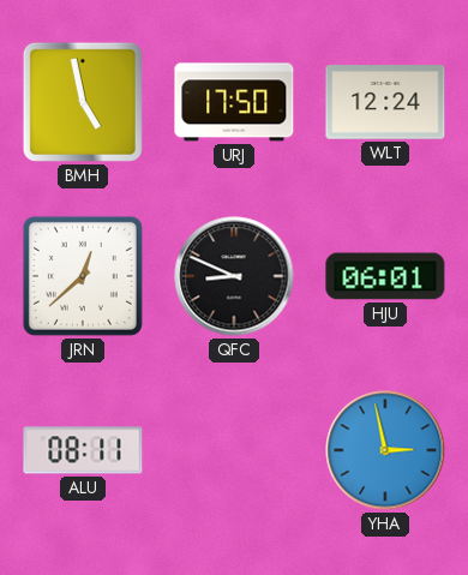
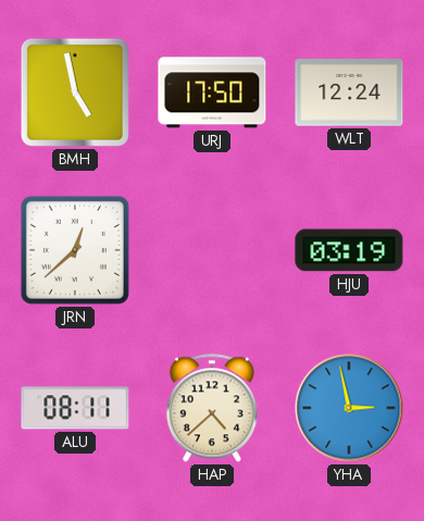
QFC: 8:49 -> none
HJU: 06:01 -> 03:19
HAP: none -> 4:38
